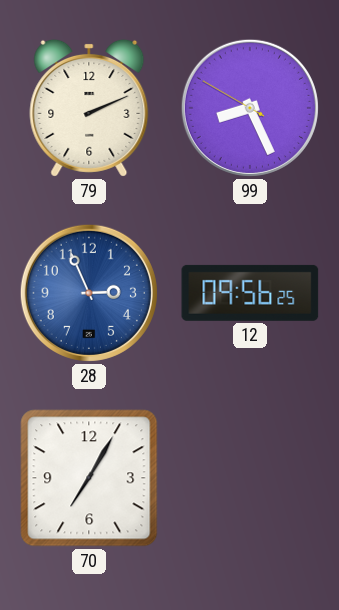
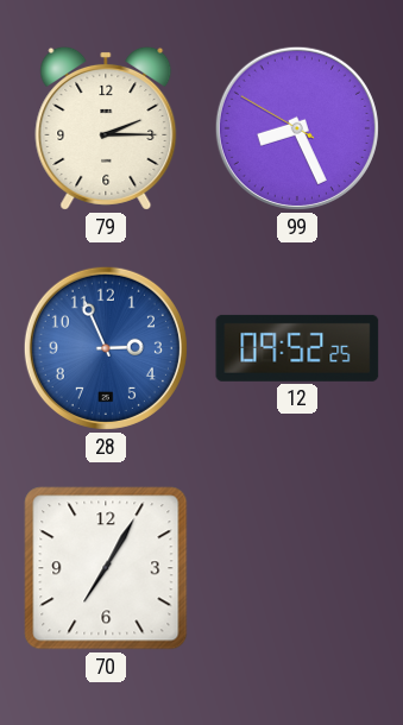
79: 2:11 -> 2:15
12: 09:56 -> 09:52
